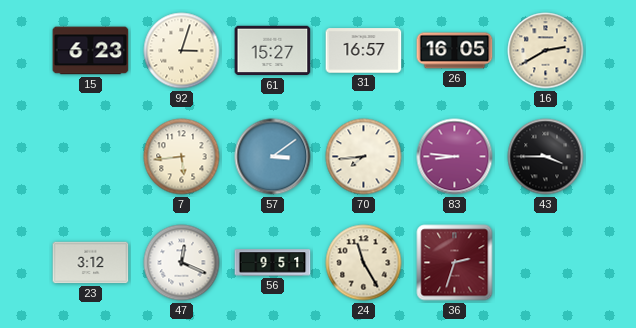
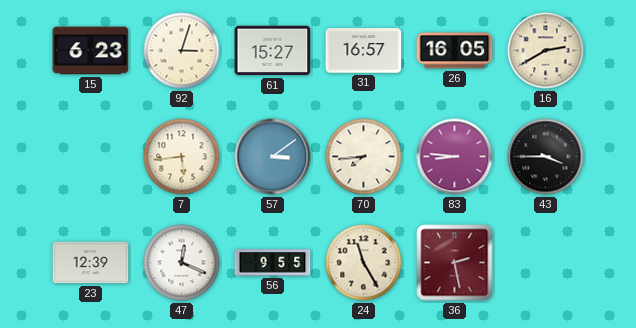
23: 3:12 -> 12:39
56: 9:51 -> 9:55
36: 2:33 -> 2:28
